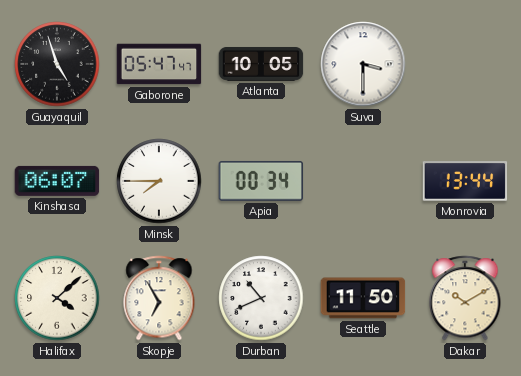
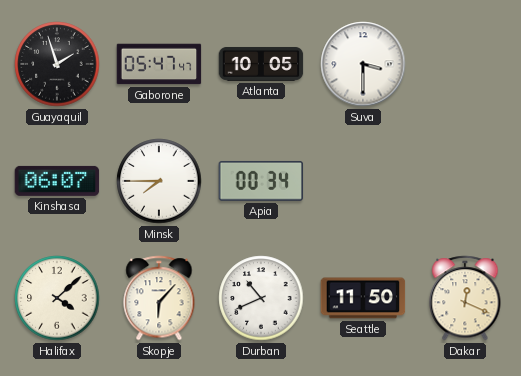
Guayaquil: 4:57 -> 1:57
Monrovia: 13:44 -> none
Skopje: 6:55 -> 6:07
Dakar: 10:10 -> 12:19
